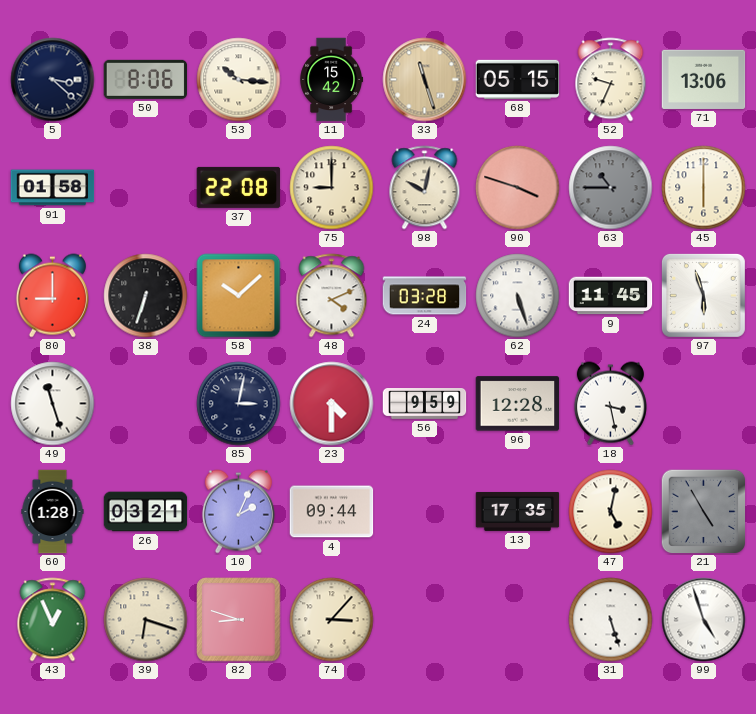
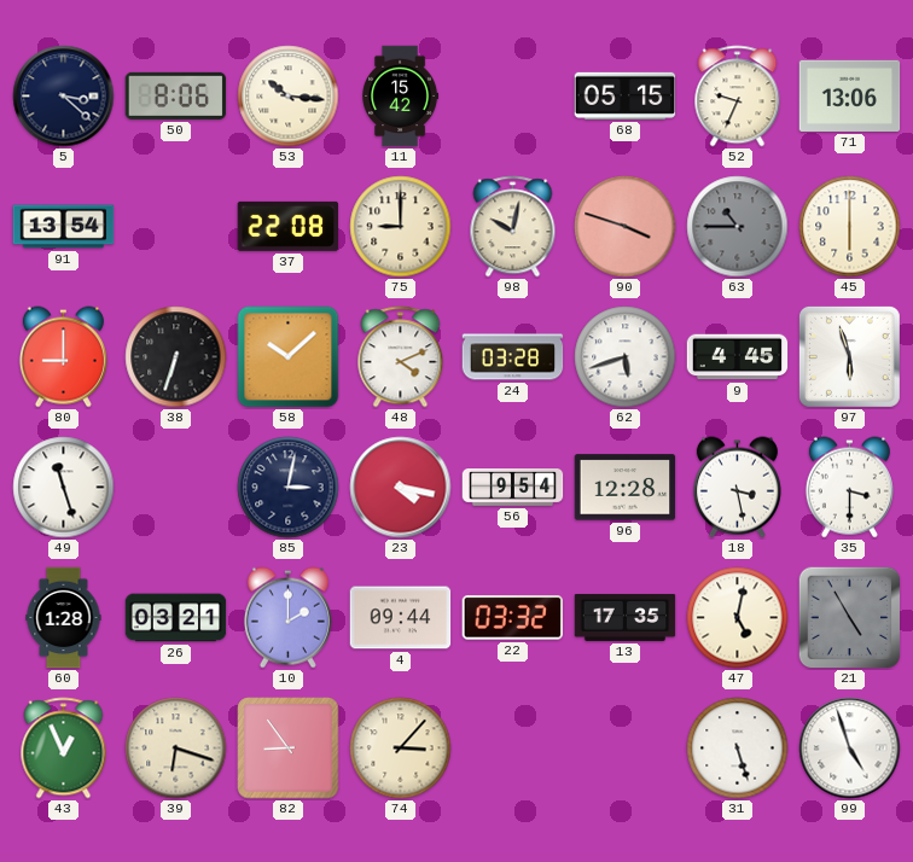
33: 11:27 -> none
91: 01:58 -> 13:54
62: 5:27 -> 5:42
9: 11:45 -> 4:45
23: 4:30 -> 4:17
56: 9:59 -> 9:54
35: none -> 3:30
10: 2:04 -> 2:00
22: none -> 03:32
82: 8:48 -> 8:54
